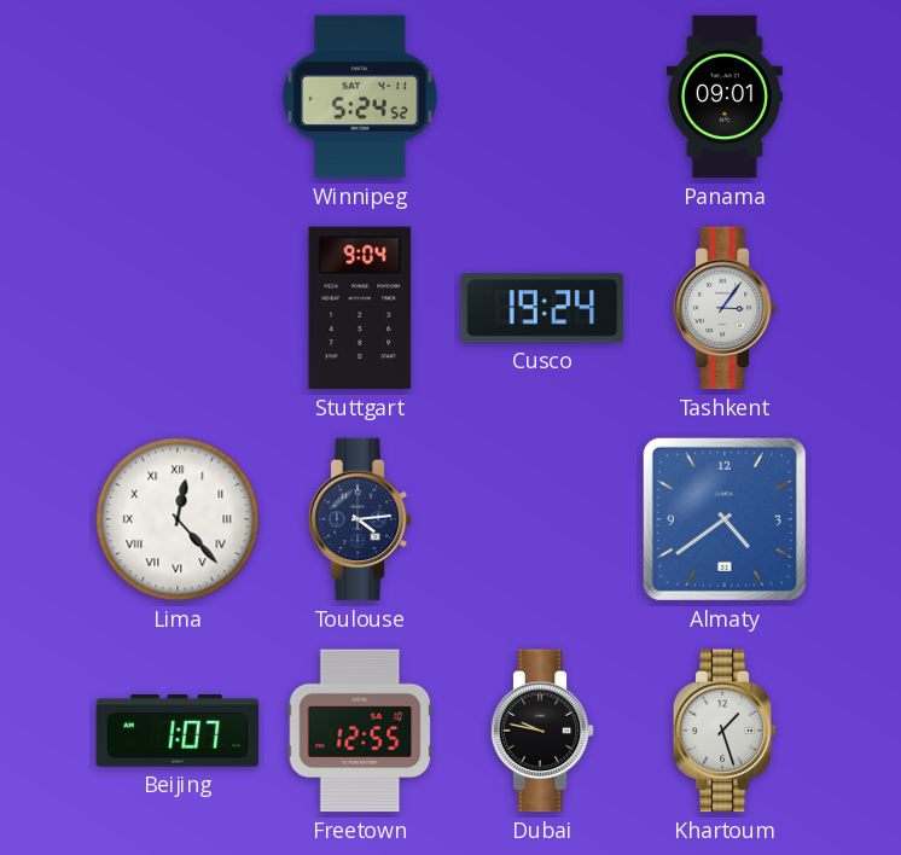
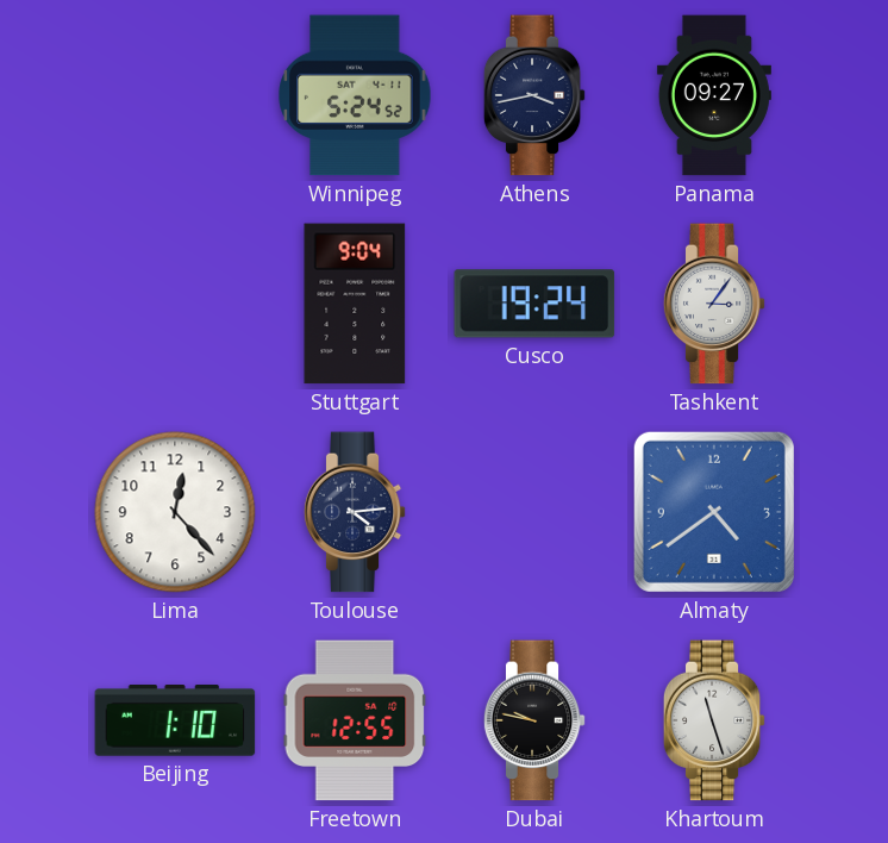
Athens: none -> 3:43
Panama: 09:01 -> 09:27
Lima numerals: Roman -> Arabic
Beijing: 1:07 -> 1:10
Khartoum: 1:27 -> 11:27
